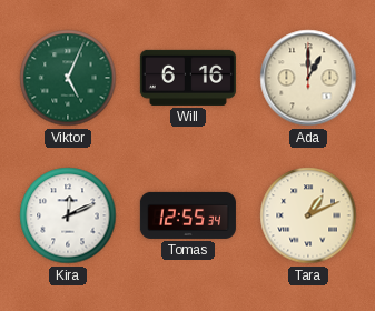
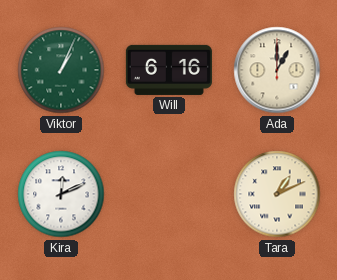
Viktor: 5:04 -> 1:04
Tomas: 12:55 -> none
